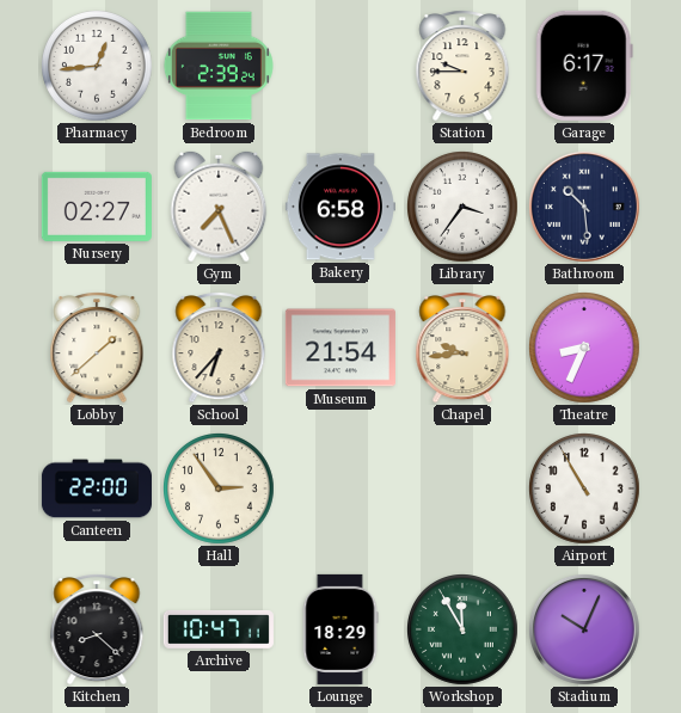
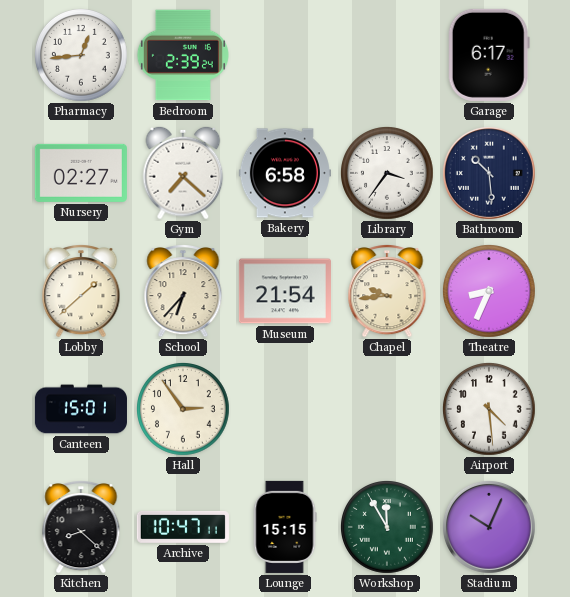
Station: 9:45 -> none
Gym: 7:26 -> 7:22
Canteen: 22:00 -> 15:01
Airport: 10:55 -> 4:29
Lounge: 18:29 -> 15:15
